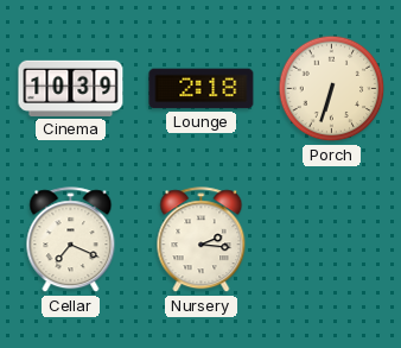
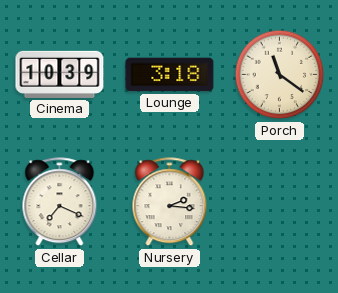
Lounge: 2:18 -> 3:18
Porch: 6:33 -> 11:21
